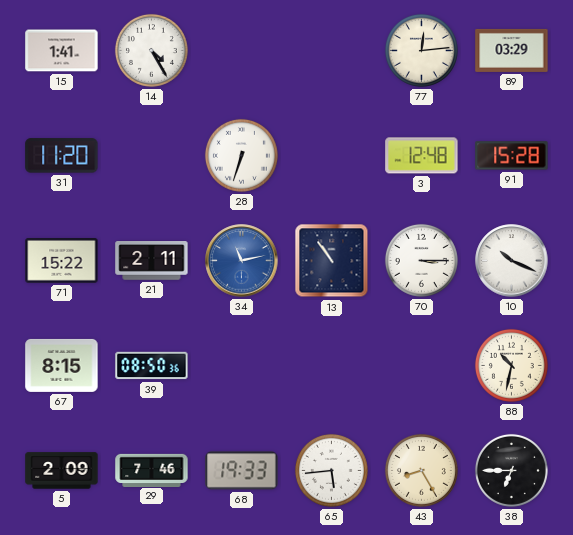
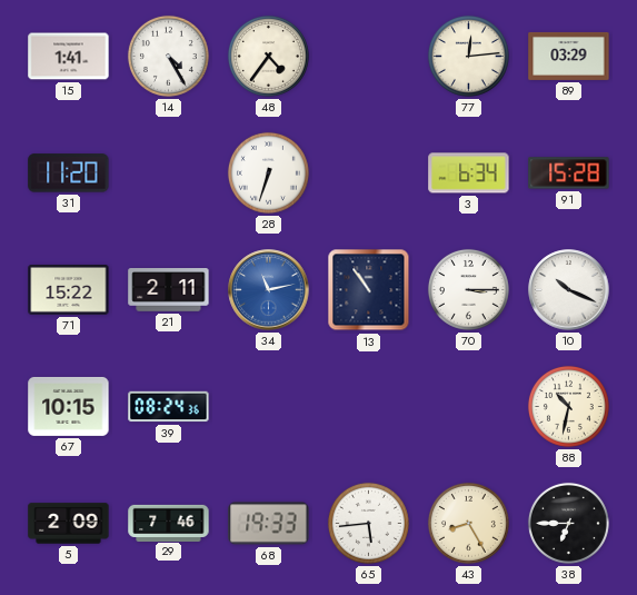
48: none -> 4:36
3: 12:48 -> 6:34
67: 8:15 -> 10:15
39: 08:50 -> 08:24
